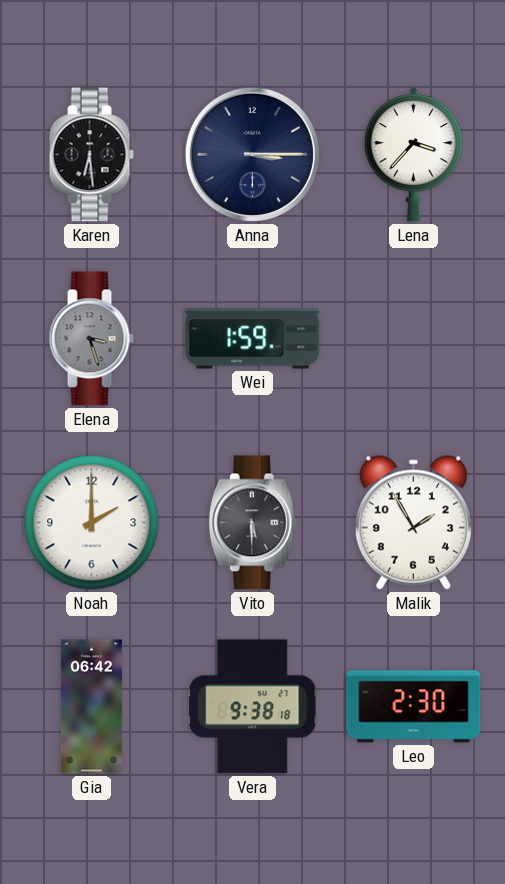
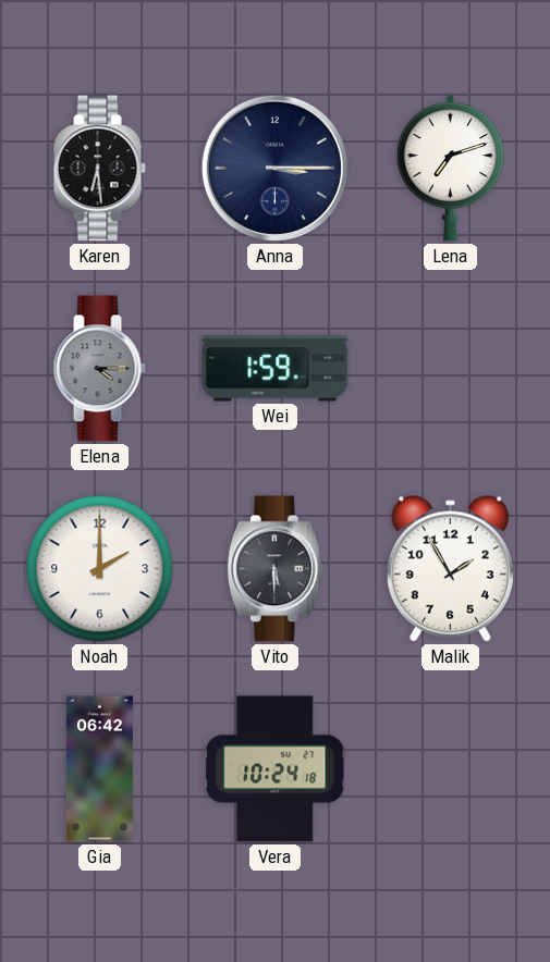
Lena: 3:37 -> 7:12
Elena: 3:27 -> 4:15
Vera: 9:38 -> 10:24
Leo: 2:30 -> none
